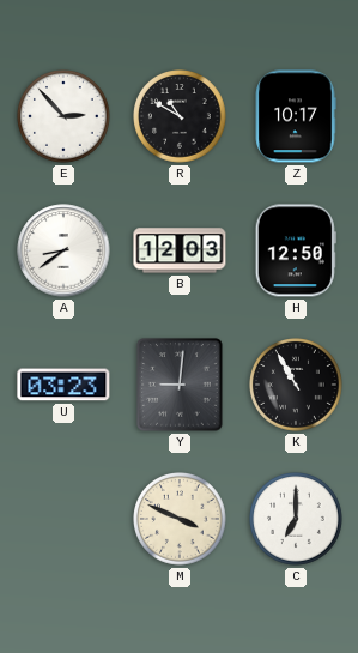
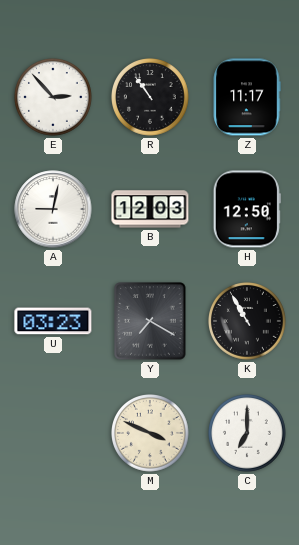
R: 10:50 -> 10:54
Z: 10:17 -> 11:17
A: 8:39 -> 9:02
Y: 9:01 -> 7:20
